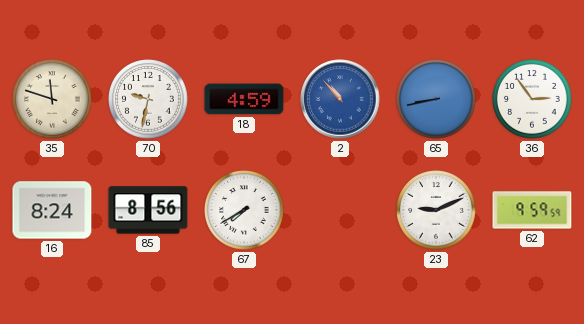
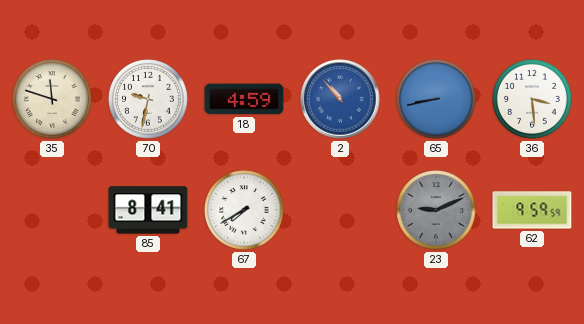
36: 2:54 -> 3:29
16: 8:24 -> none
85: 8:56 -> 8:41
23 dial: white -> grey
